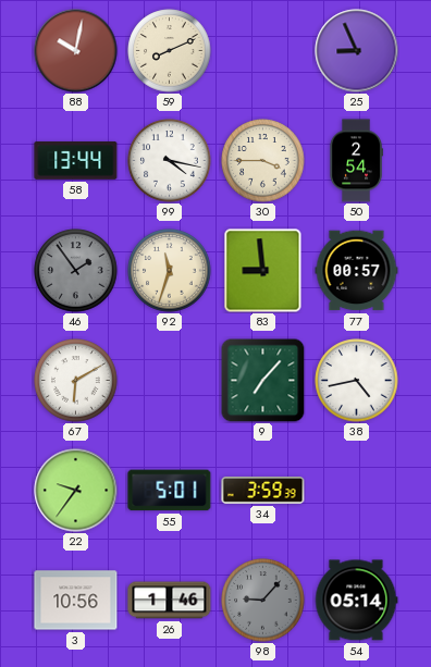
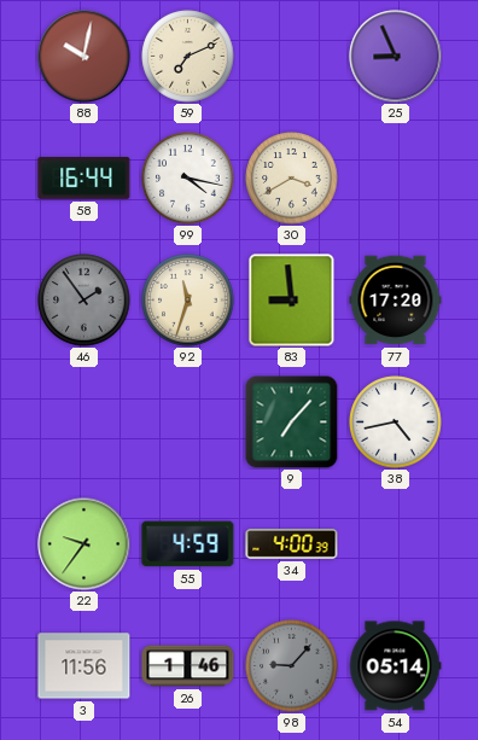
59: 8:11 -> 7:11
58: 13:44 -> 16:44
30: 3:45 -> 3:40
50: 2:54 -> none
77: 00:57 -> 17:20
67: 6:10 -> none
55: 5:01 -> 4:59
34: 3:59 -> 4:00
3: 10:56 -> 11:56
